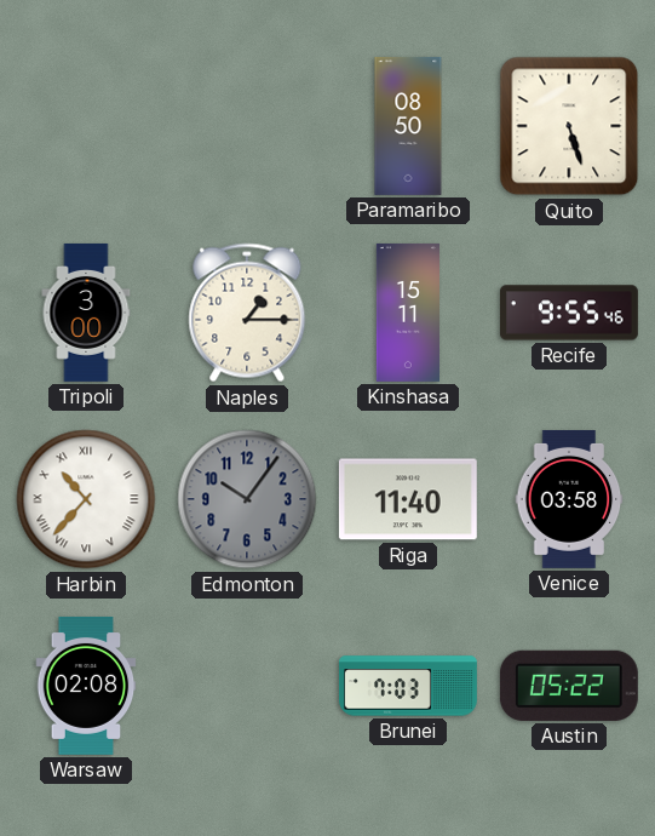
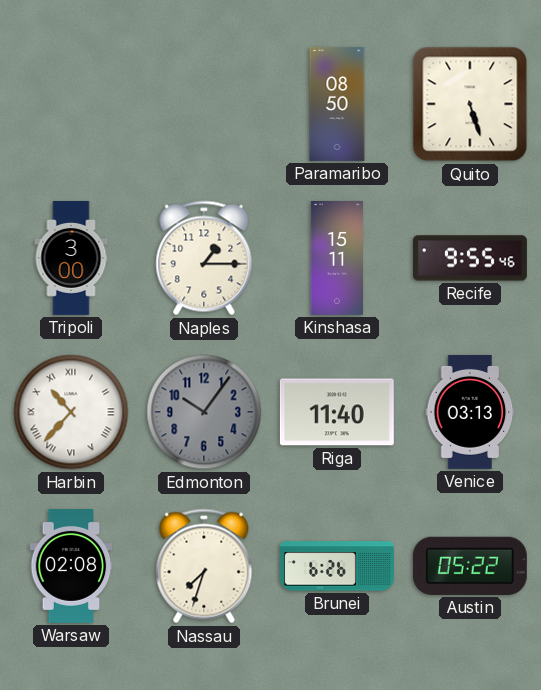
Venice: 03:58 -> 03:13
Nassau: none -> 7:33
Brunei: 7:03 -> 6:26
